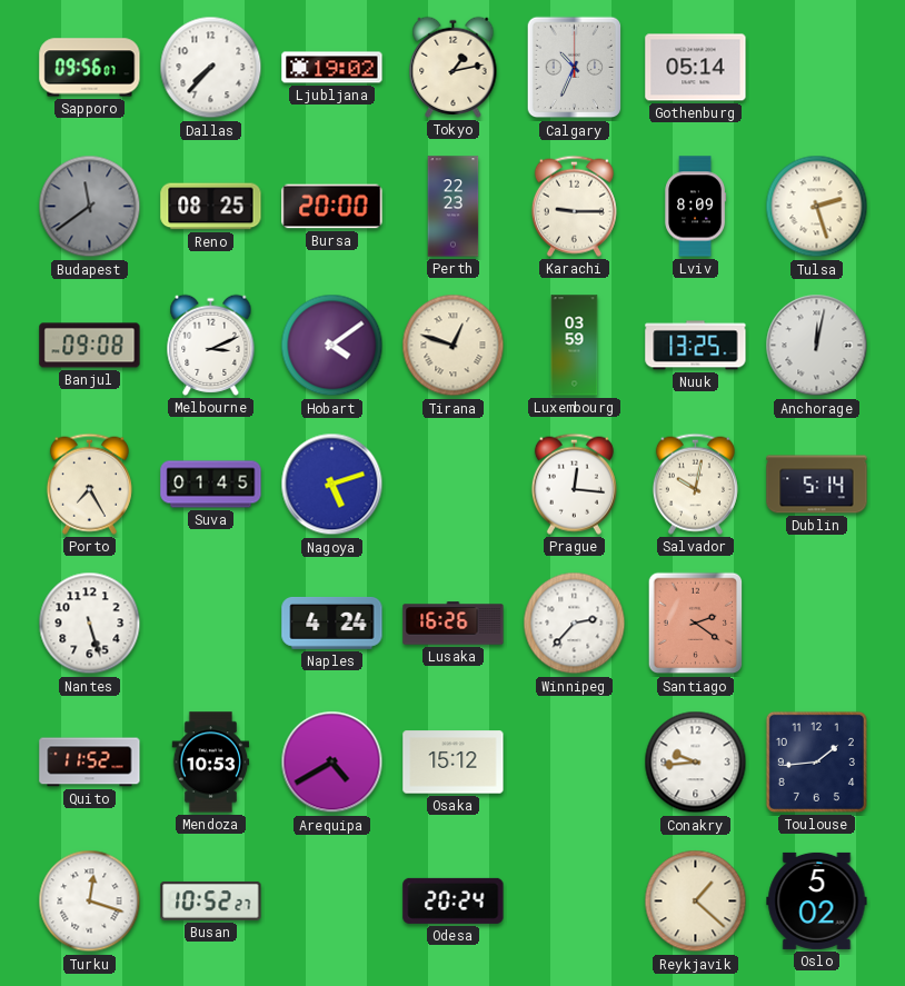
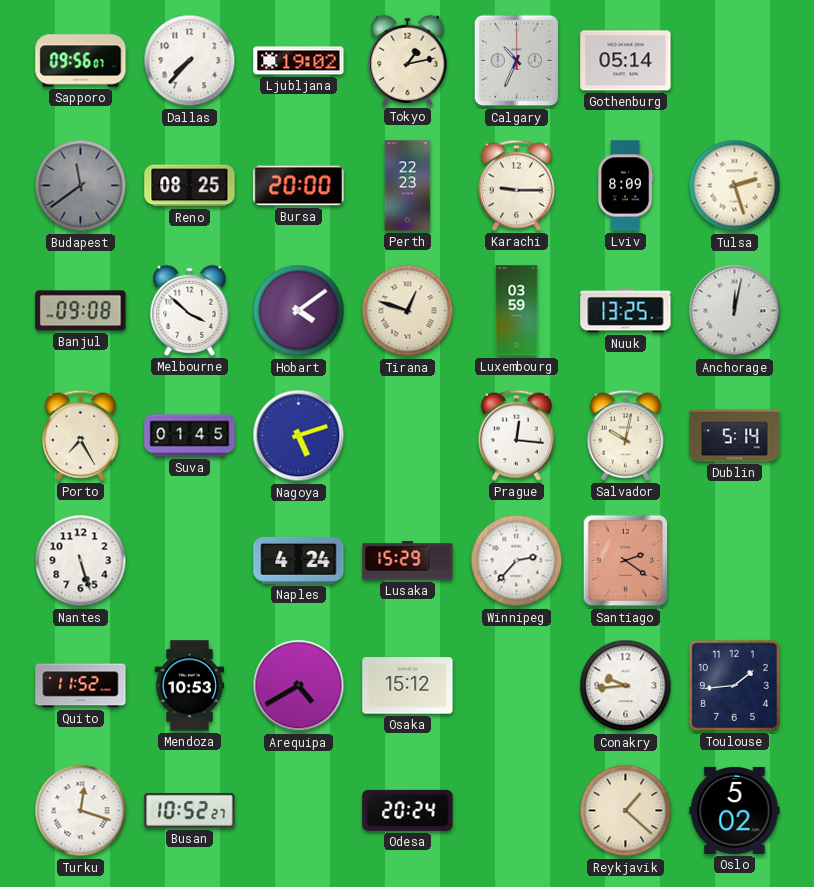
Melbourne: 3:11 -> 3:52
Lusaka: 16:26 -> 15:29
